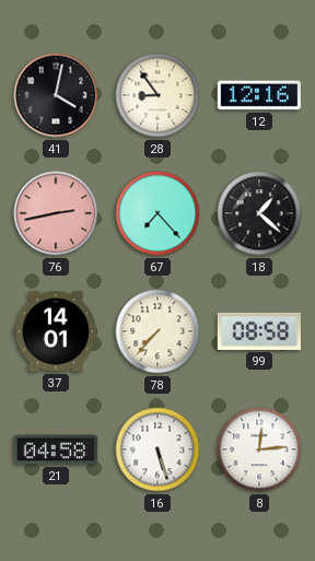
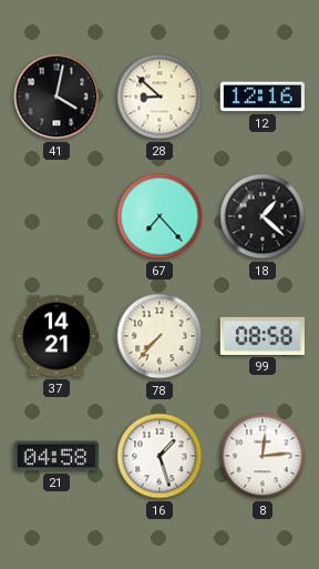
28: 8:54 -> 8:52
76: 2:43 -> none
37: 14:01 -> 14:21
16: 5:27 -> 1:27
